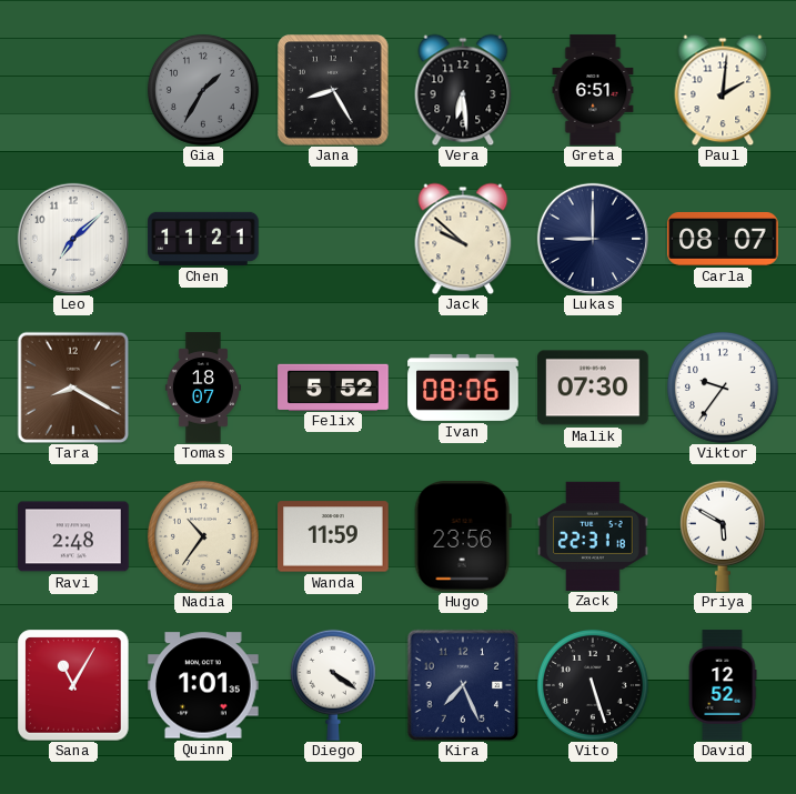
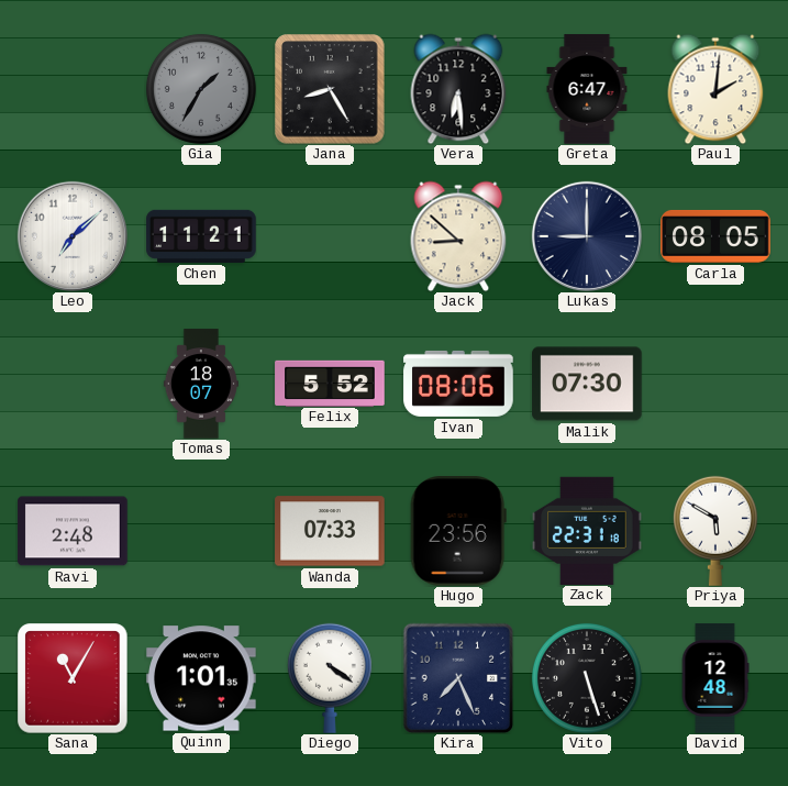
Greta: 6:51 -> 6:47
Jack: 9:52 -> 8:52
Carla: 08:07 -> 08:05
Tara: 8:20 -> none
Viktor: 9:36 -> none
Nadia: 10:36 -> none
Wanda: 11:59 -> 07:33
David: 12:52 -> 12:48
